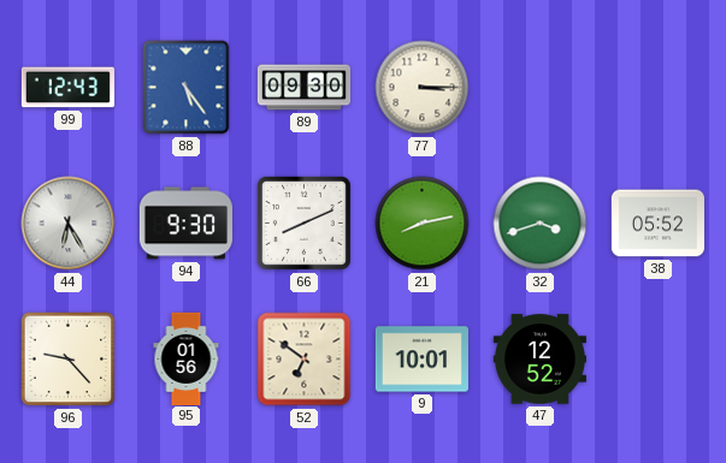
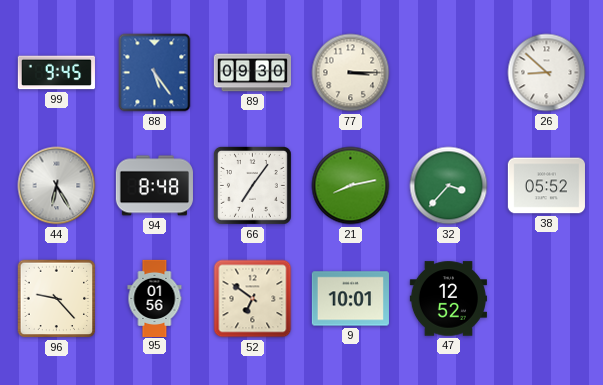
99: 12:43 -> 9:45
26: none -> 8:52
94: 9:30 -> 8:48
66: 8:11 -> 7:06
32: 3:42 -> 3:37
